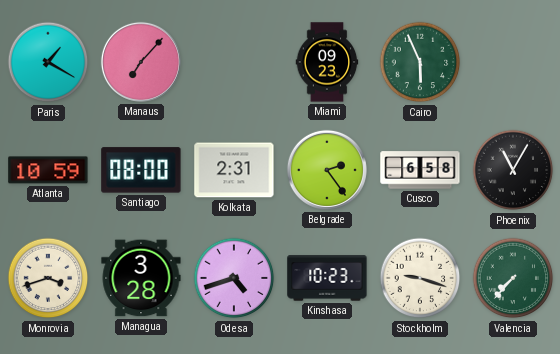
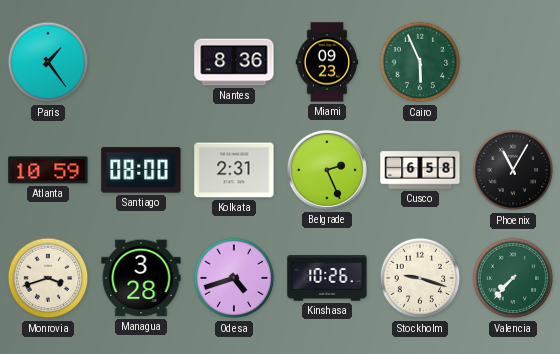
Paris: 1:20 -> 1:24
Manaus: 7:07 -> none
Nantes: none -> 8:36
Belgrade: 2:24 -> 2:26
Kinshasa: 10:23 -> 10:26
